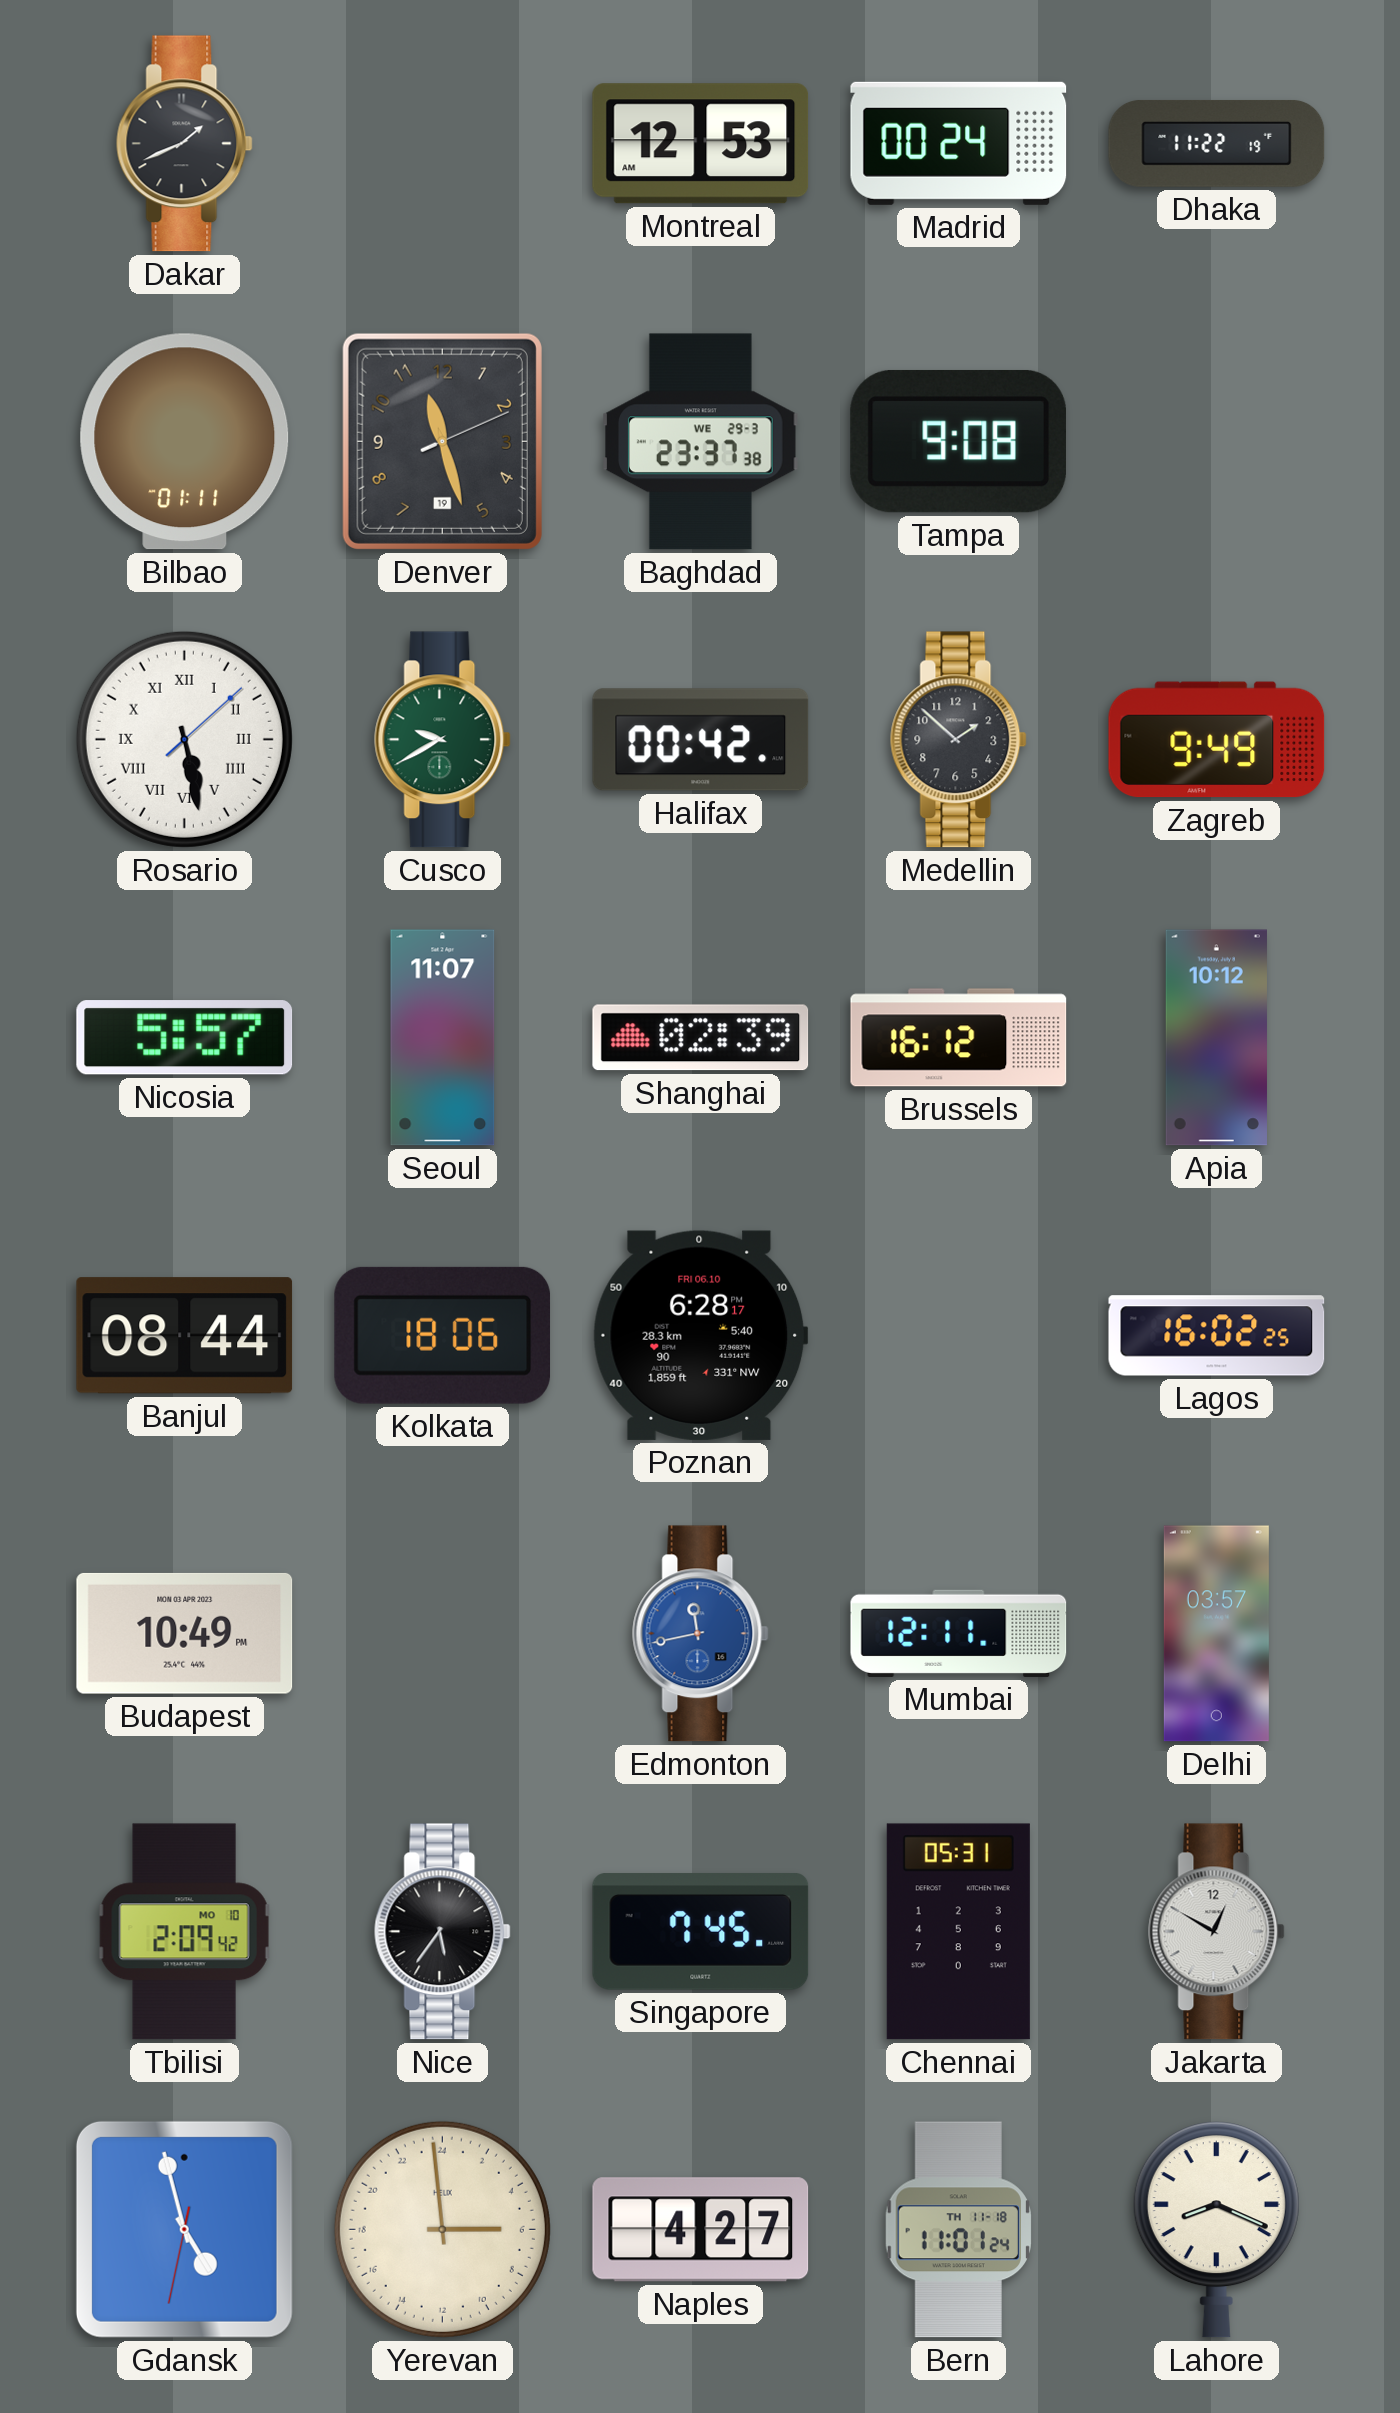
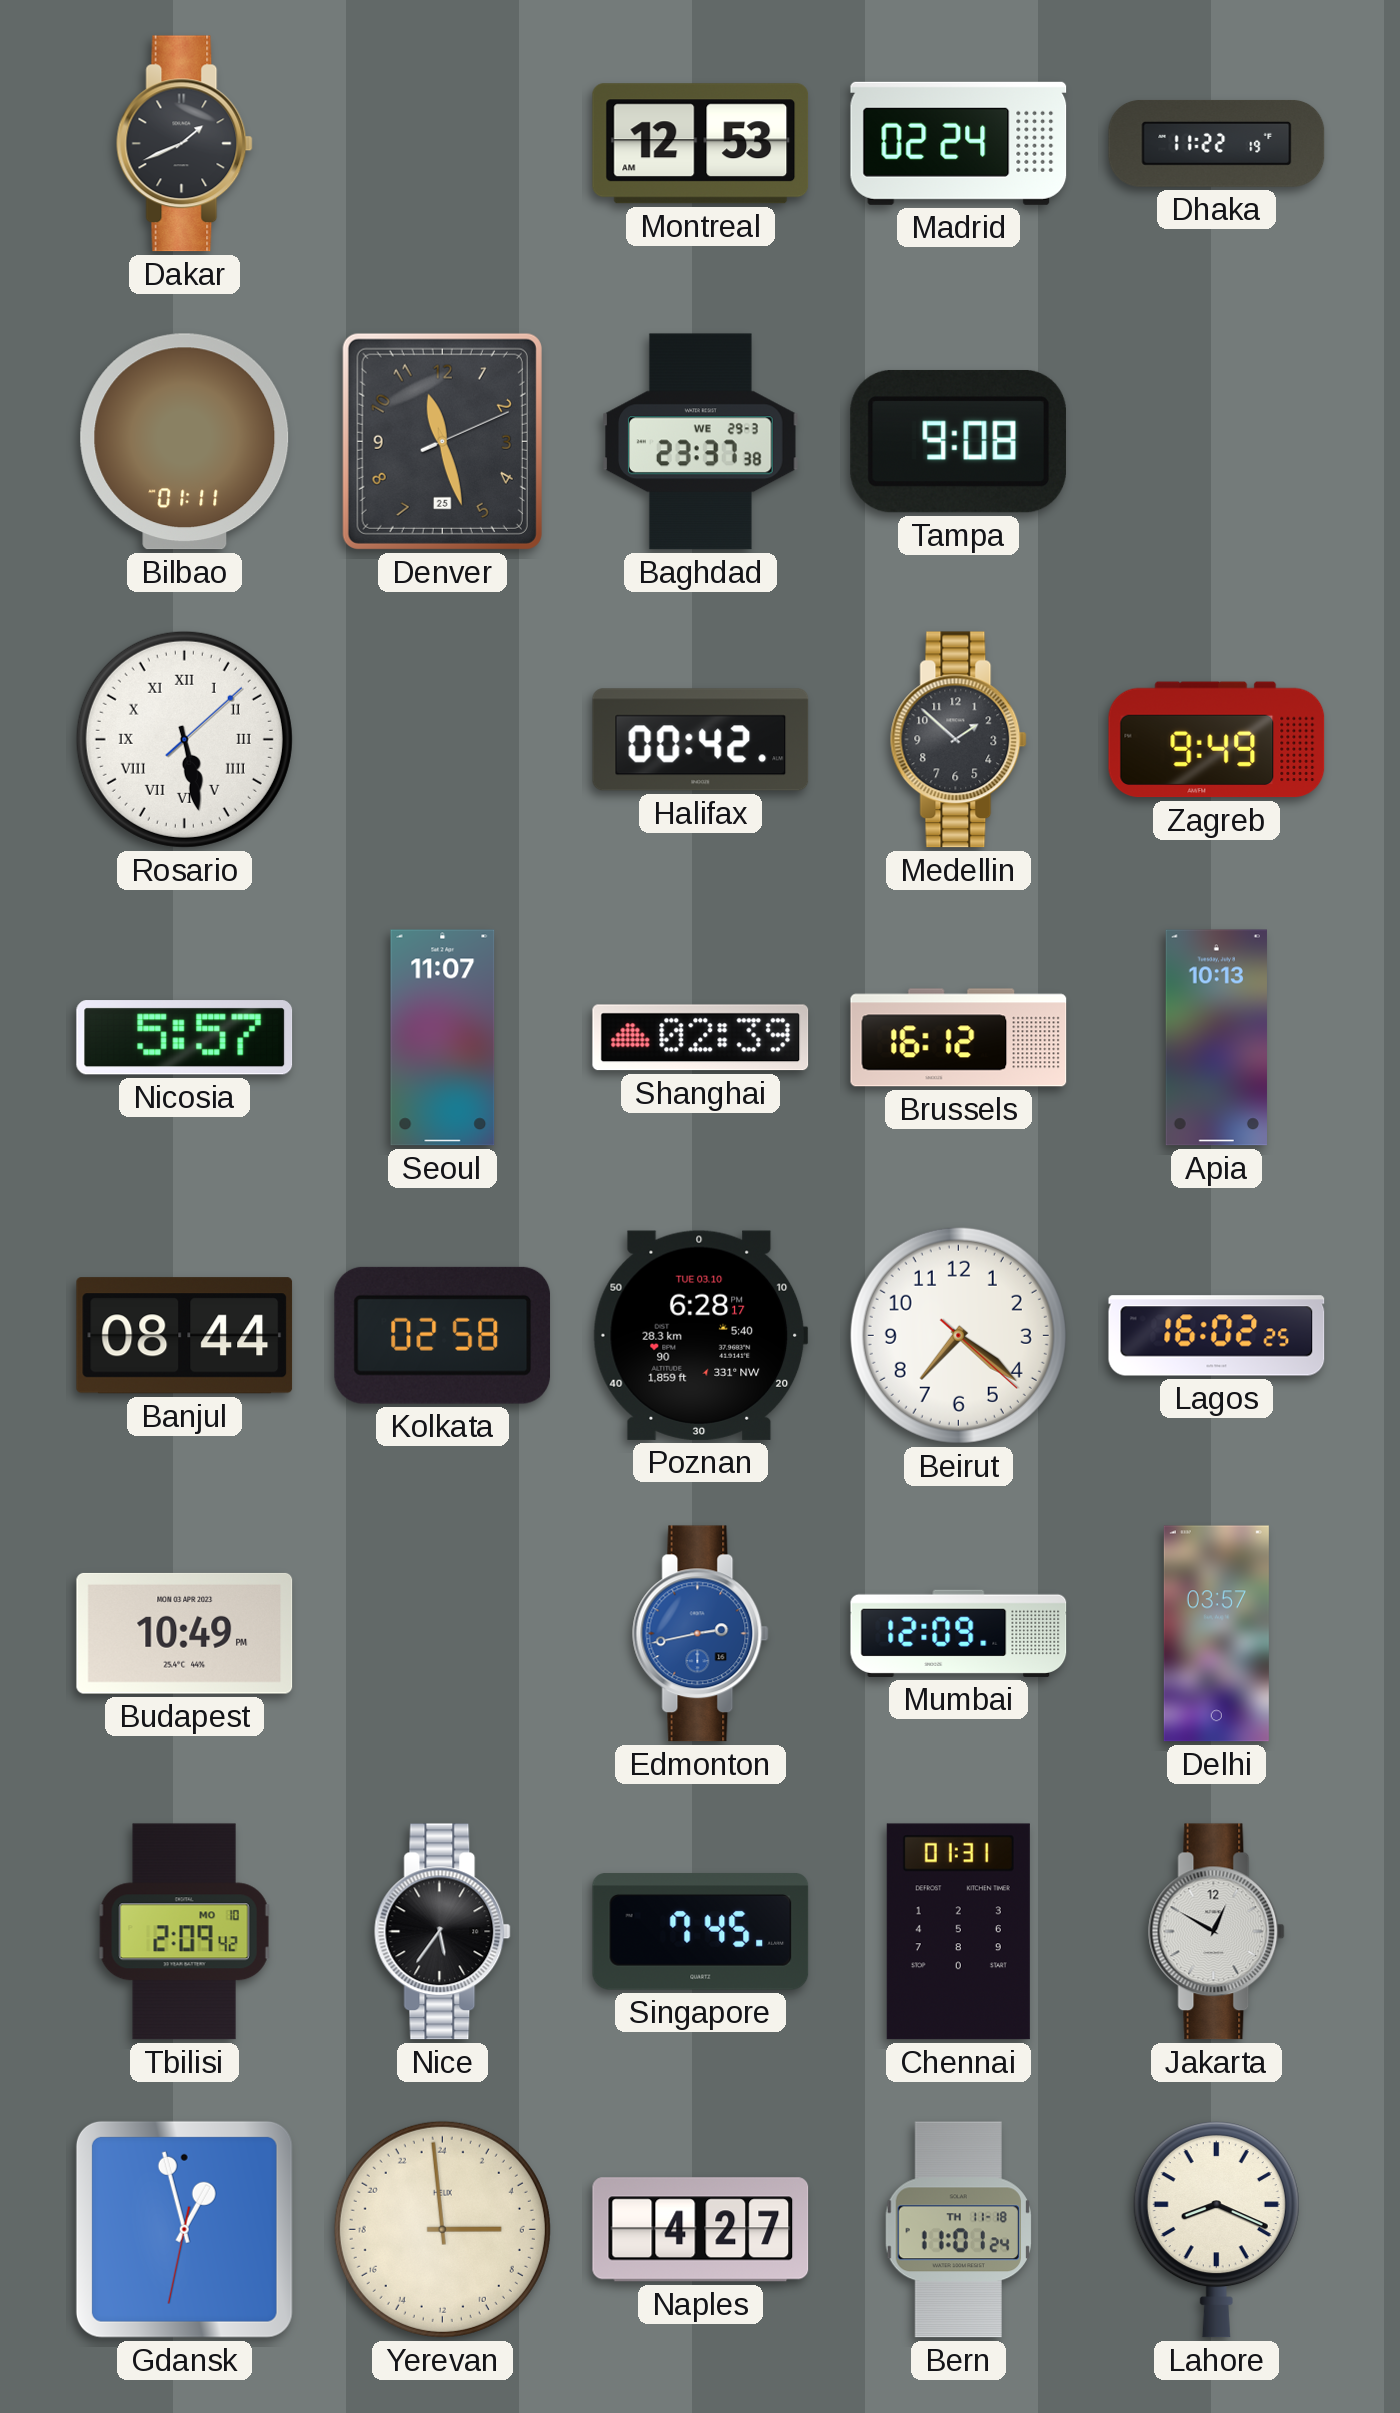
Madrid: 00:24 -> 02:24
Denver date: 19 -> 25
Cusco: 9:40 -> none
Apia: 10:12 -> 10:13
Kolkata: 18:06 -> 02:58
Poznan date: FRI 06.10 -> TUE 03.10
Beirut: none -> 7:21
Edmonton: 11:43 -> 2:43
Mumbai: 12:11 -> 12:09
Chennai: 05:31 -> 01:31
Gdansk: 4:57 -> 12:57
